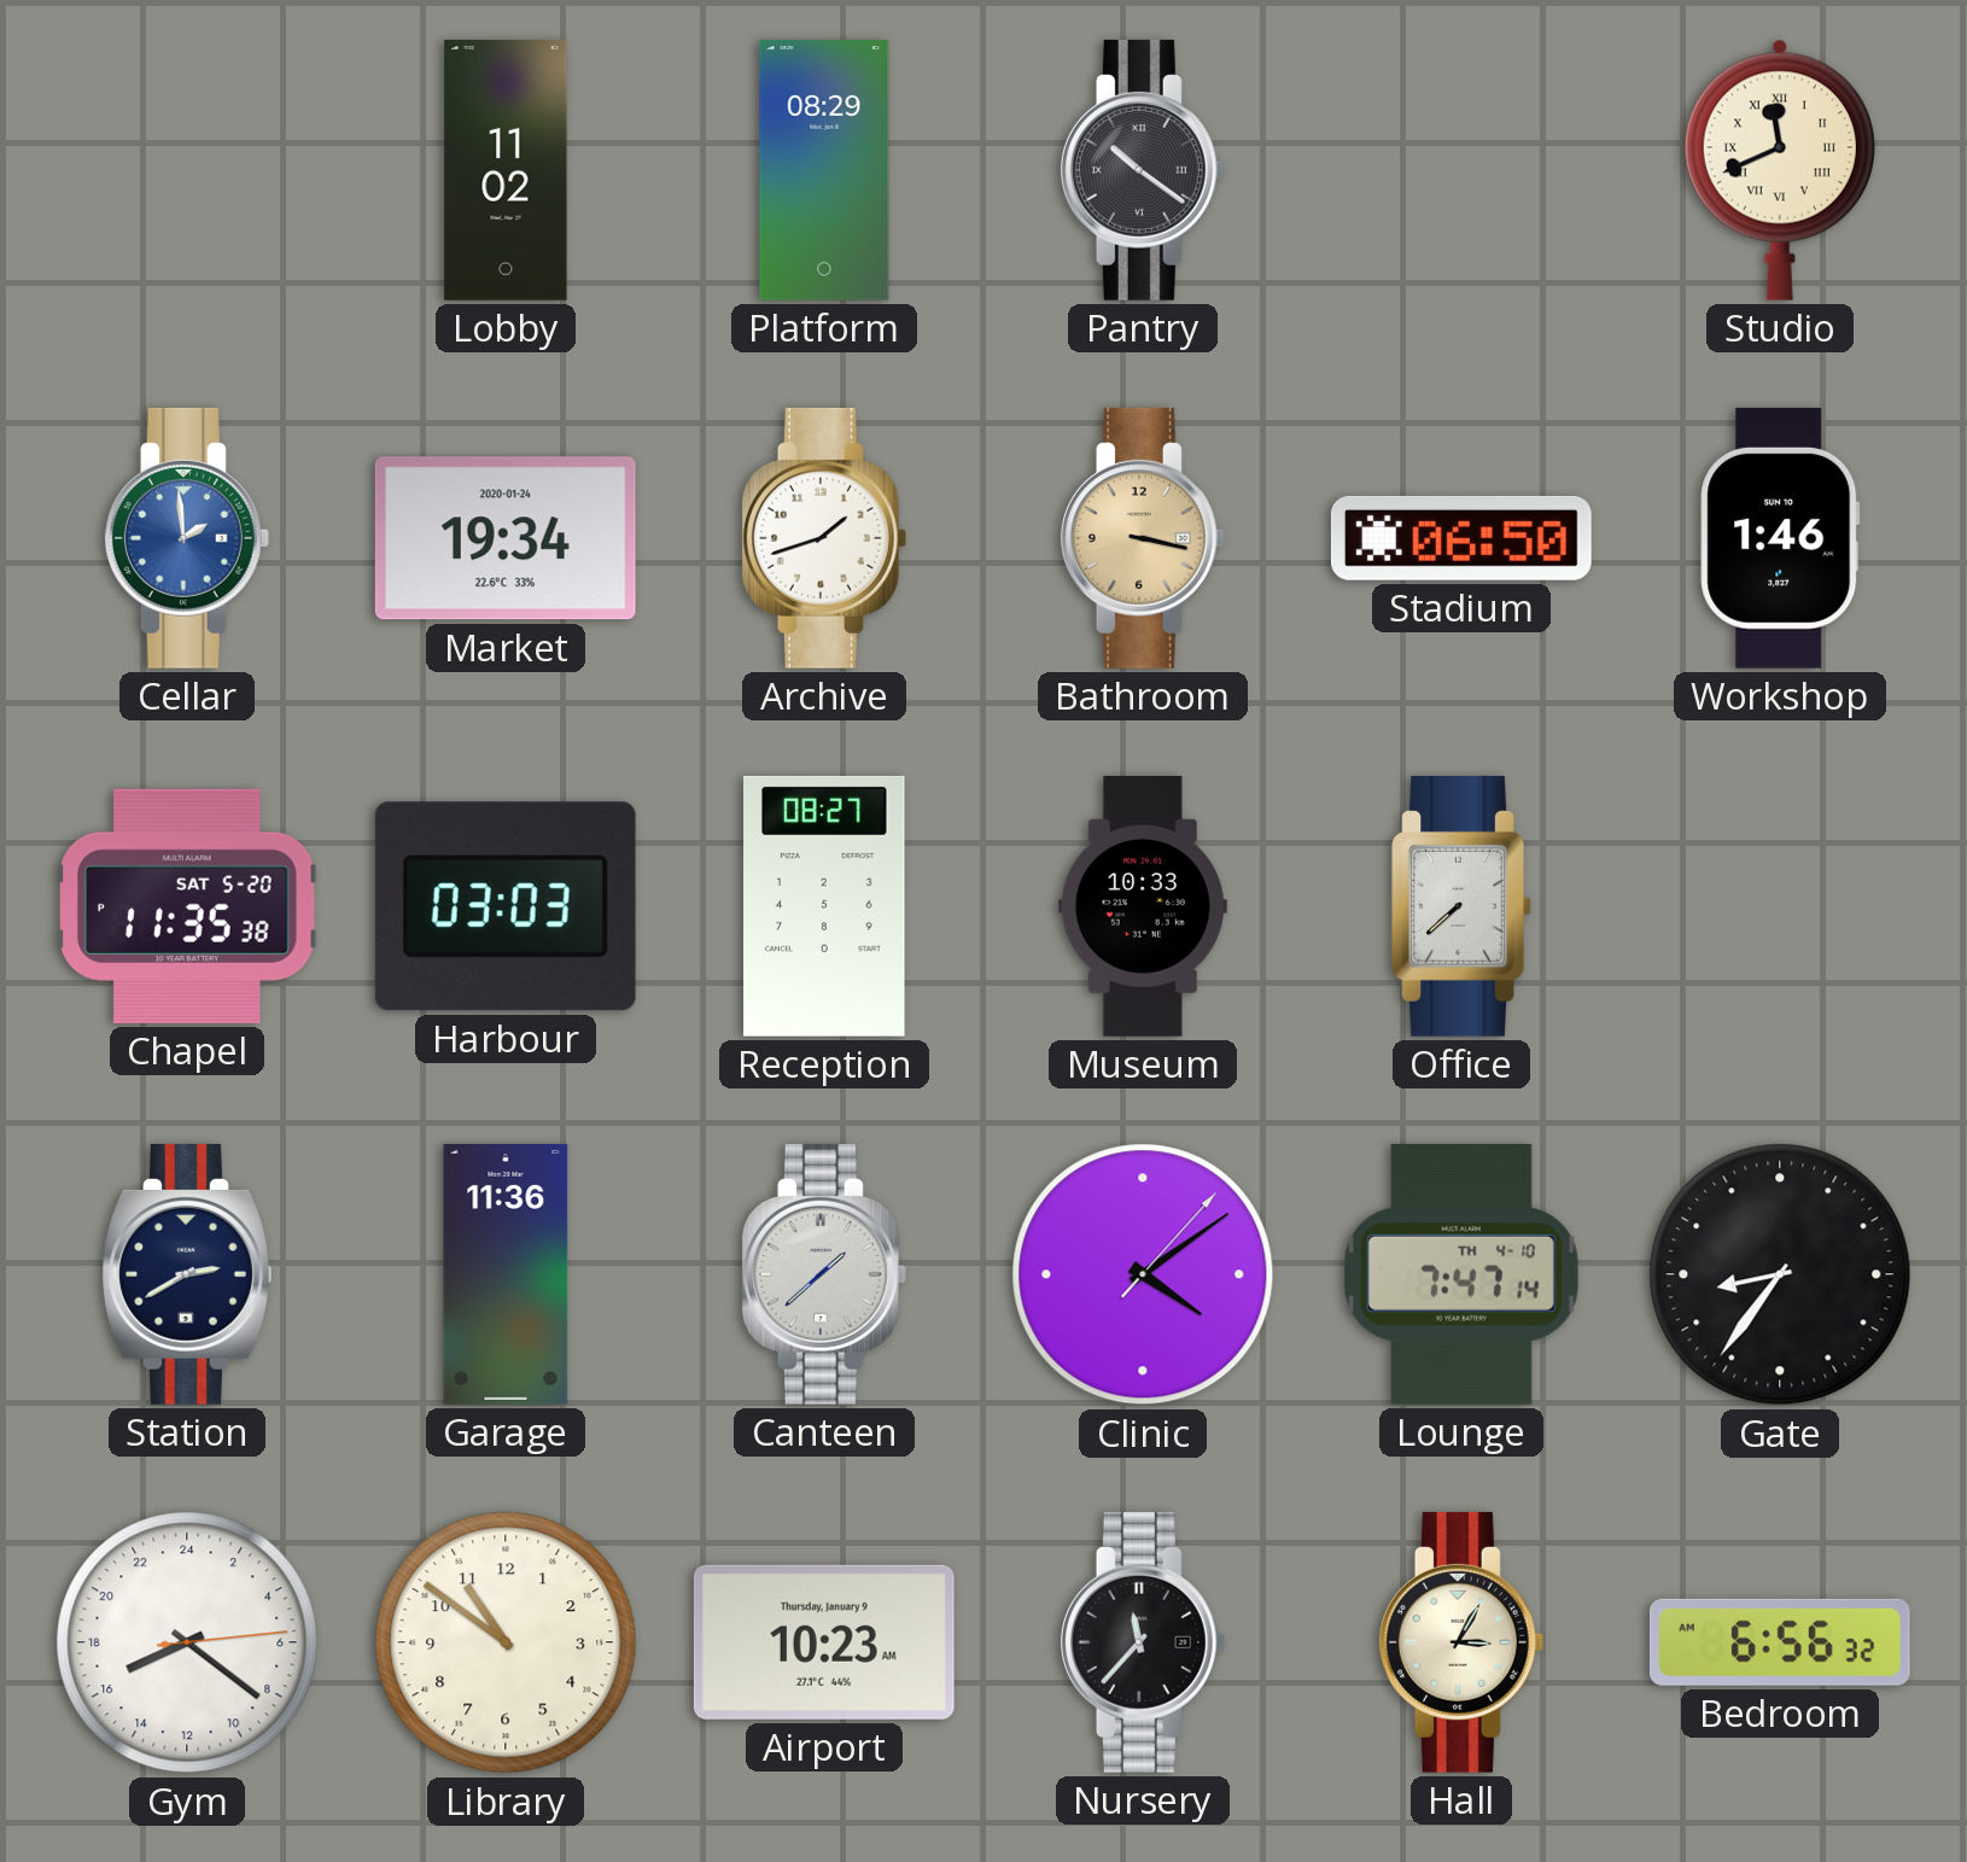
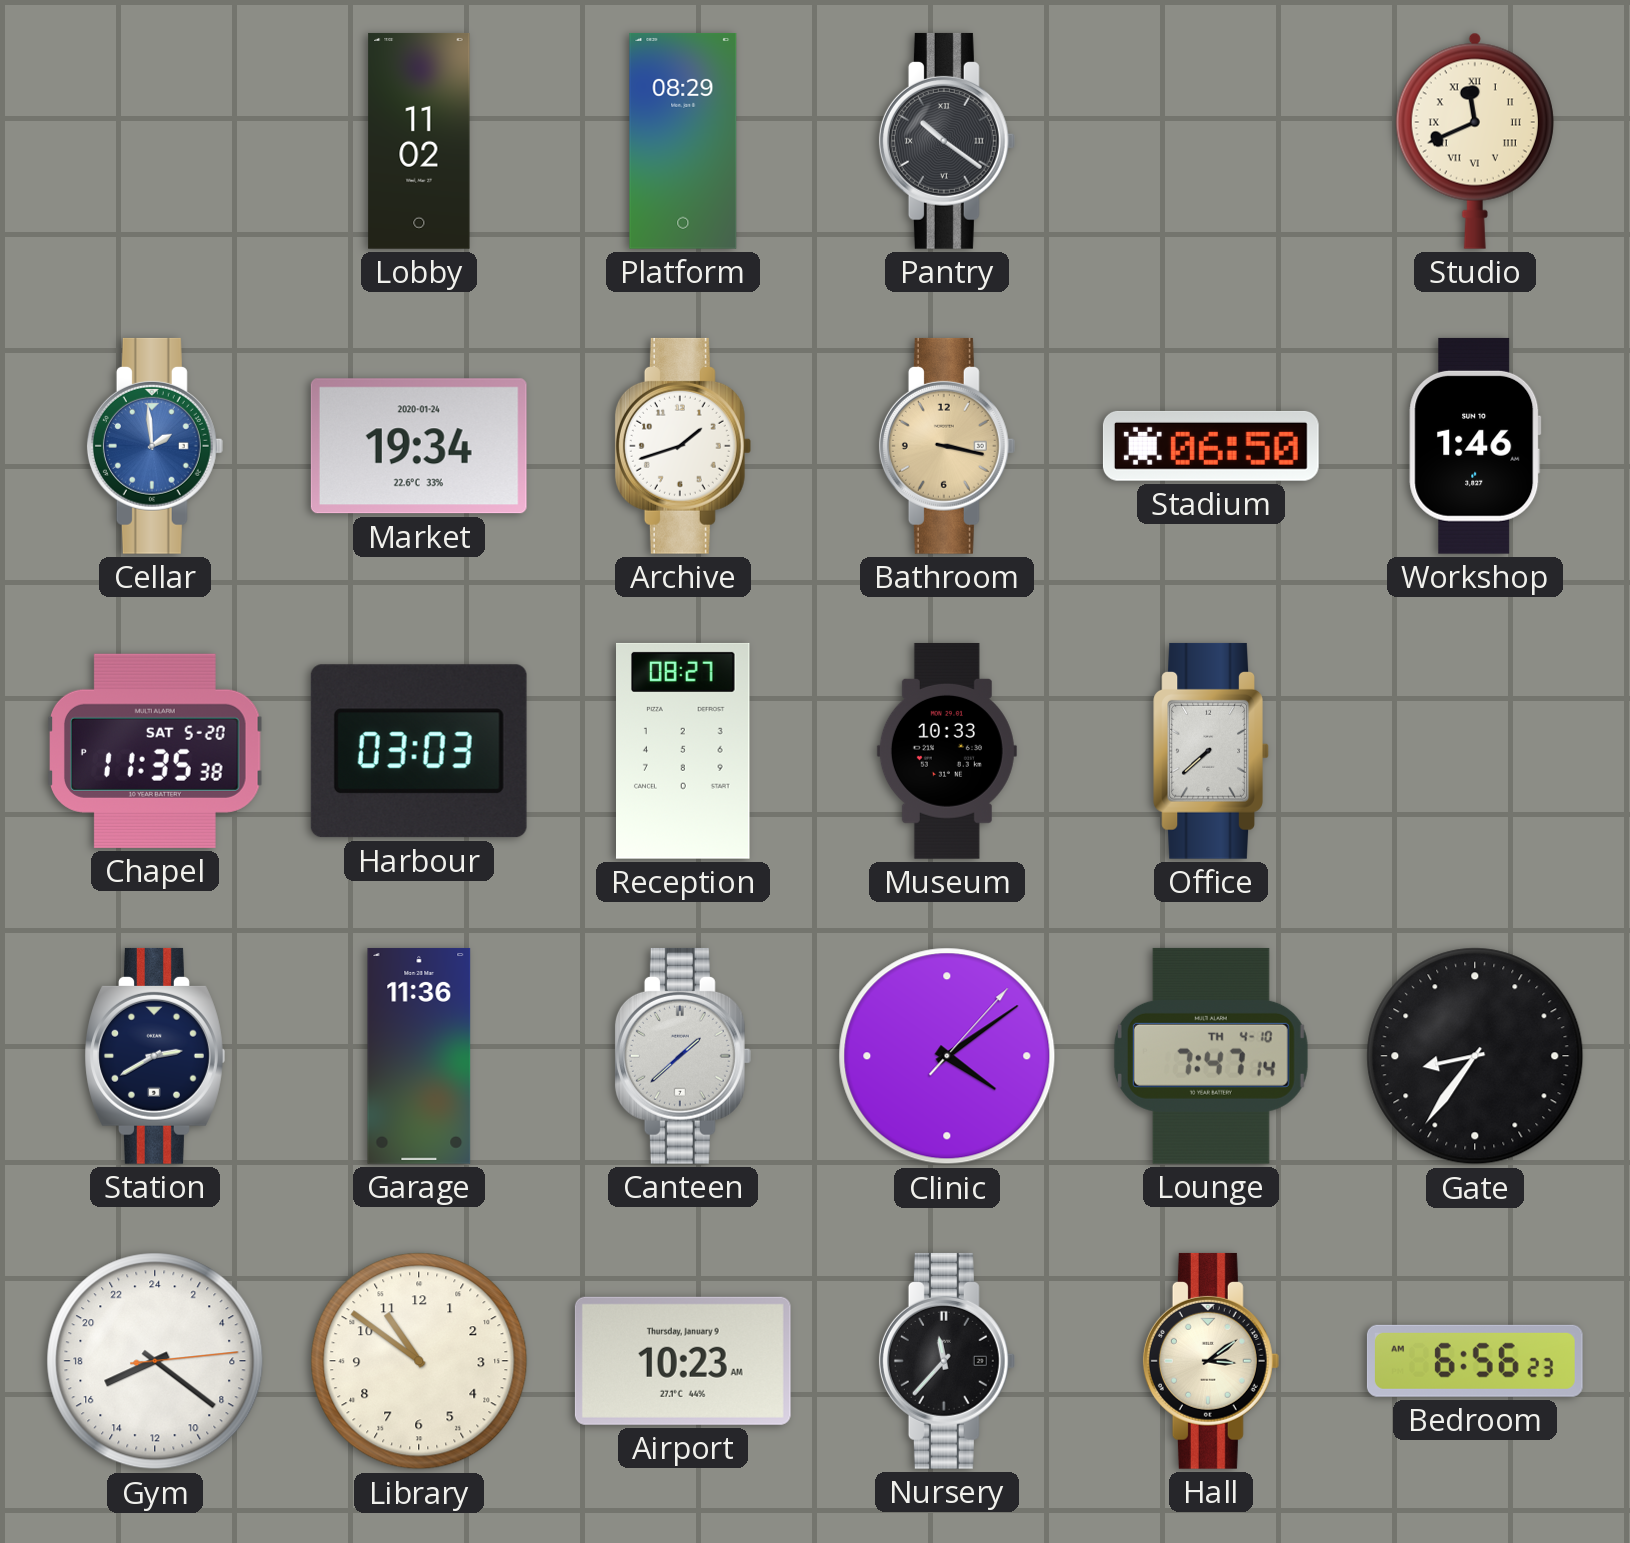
Hall: 3:05 -> 3:09
Bedroom: 6:56:32 -> 6:56:23
